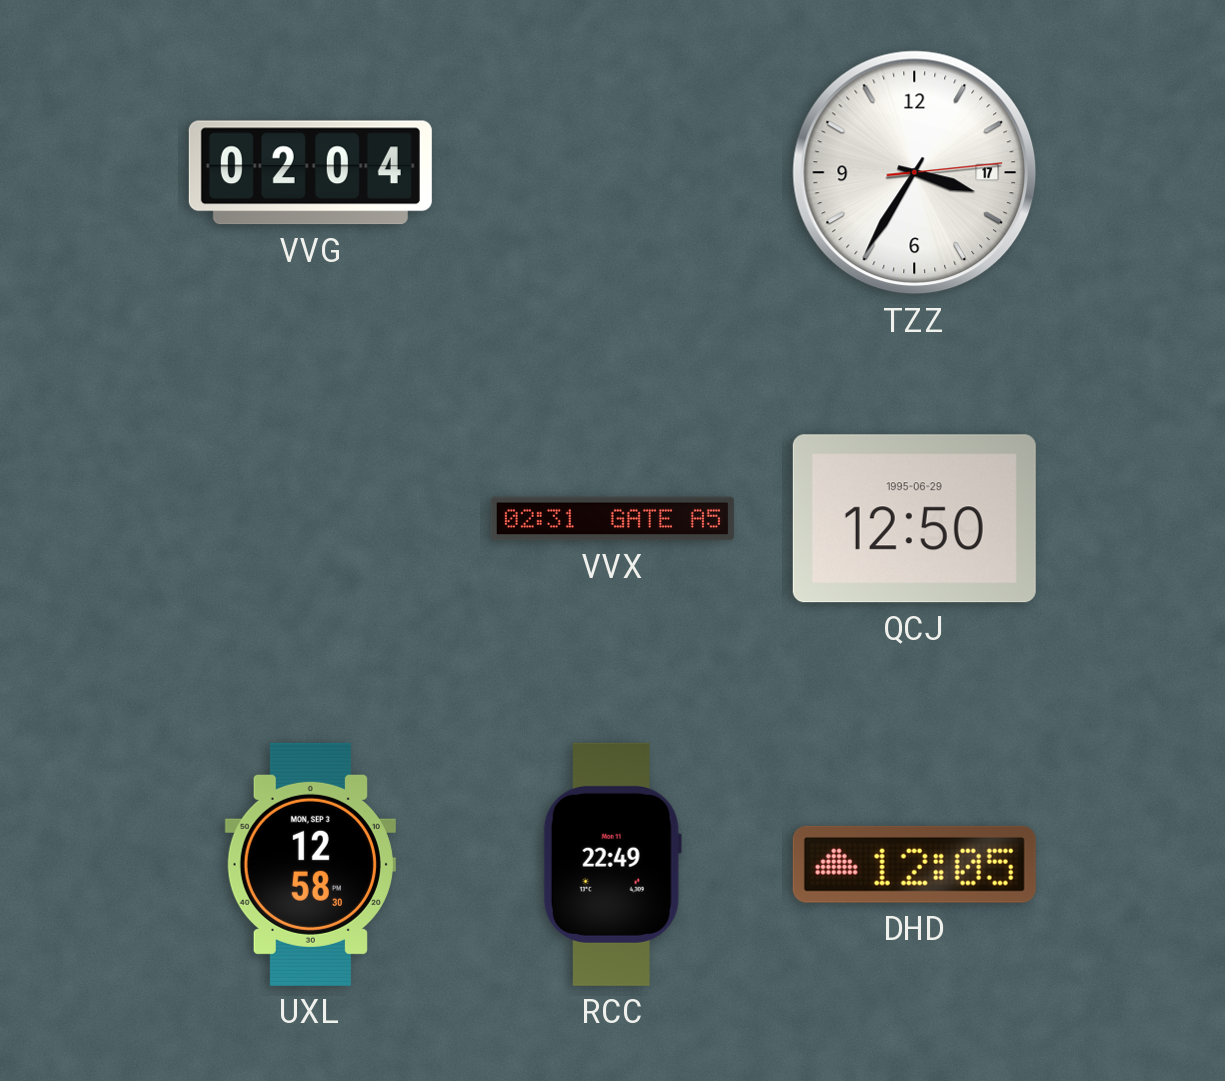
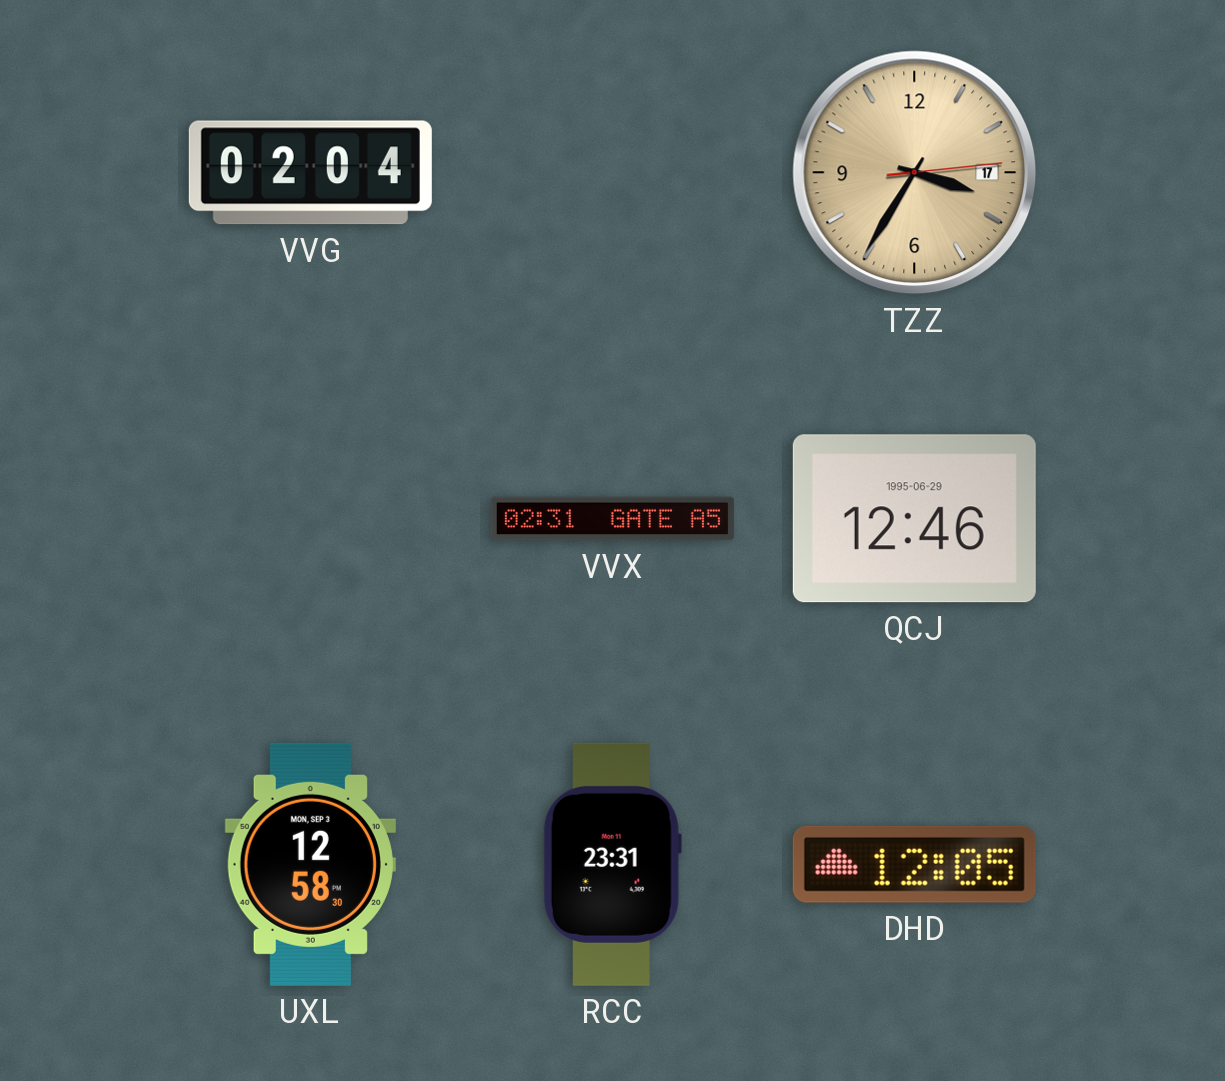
TZZ dial: white -> champagne
QCJ: 12:50 -> 12:46
RCC: 22:49 -> 23:31
